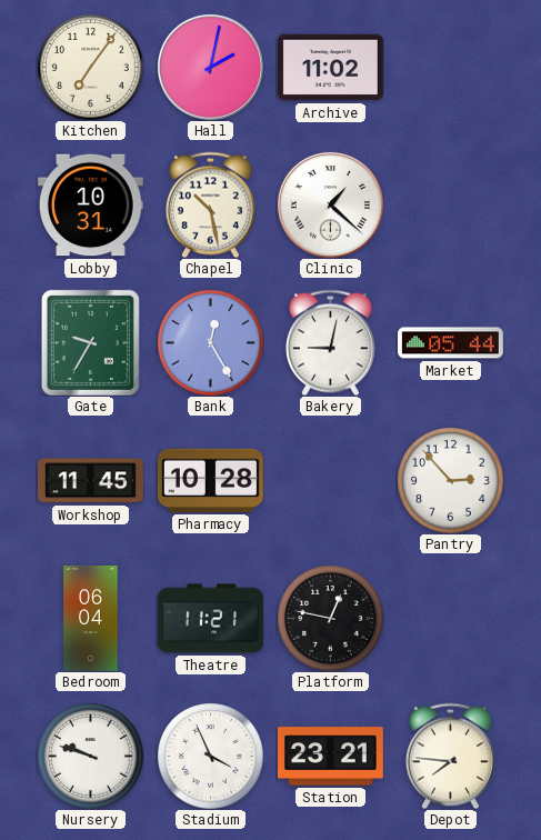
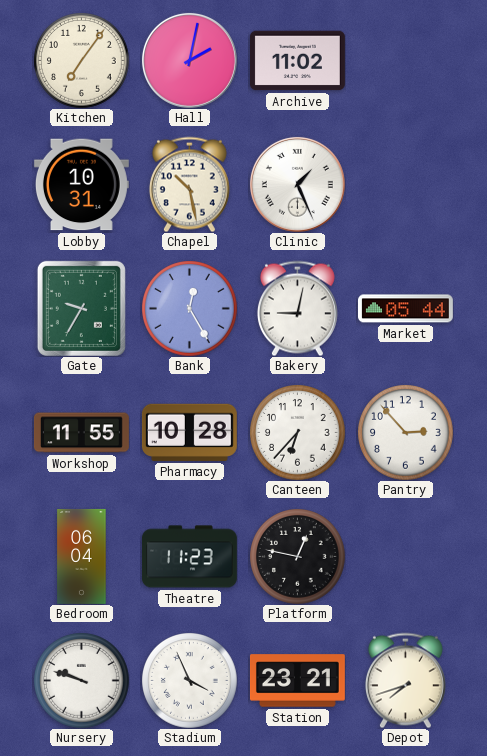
Clinic: 1:22 -> 1:26
Workshop: 11:45 -> 11:55
Canteen: none -> 6:37
Theatre: 11:21 -> 11:23
Depot: 7:46 -> 7:42
